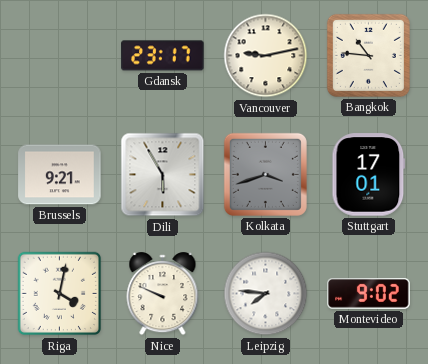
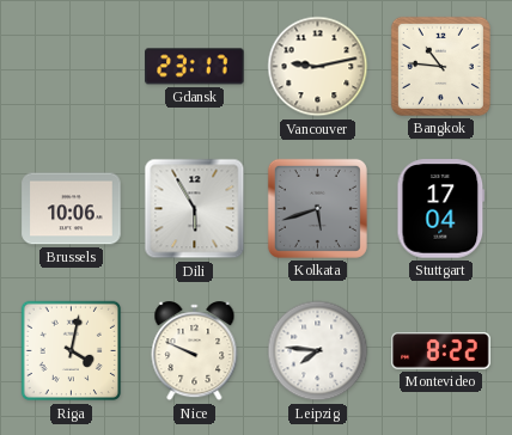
Brussels: 9:21 -> 10:06
Kolkata: 3:42 -> 5:42
Stuttgart: 17:01 -> 17:04
Montevideo: 9:02 -> 8:22
